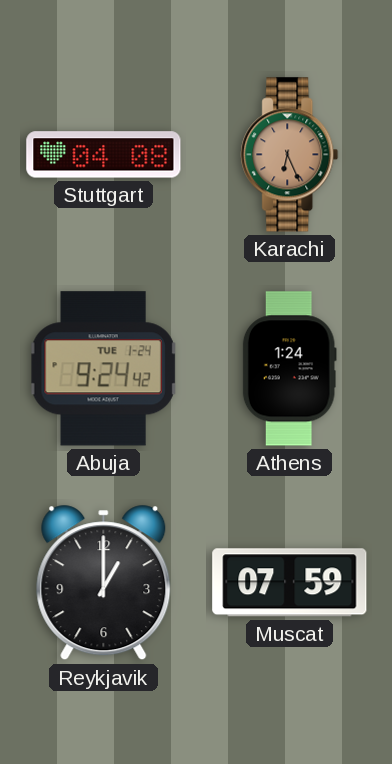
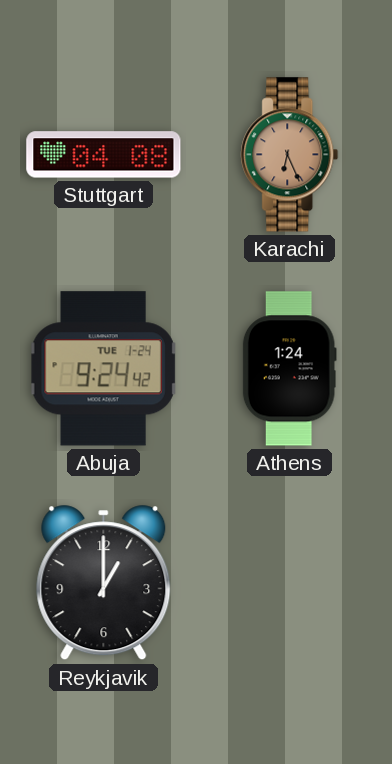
Muscat: 07:59 -> none
